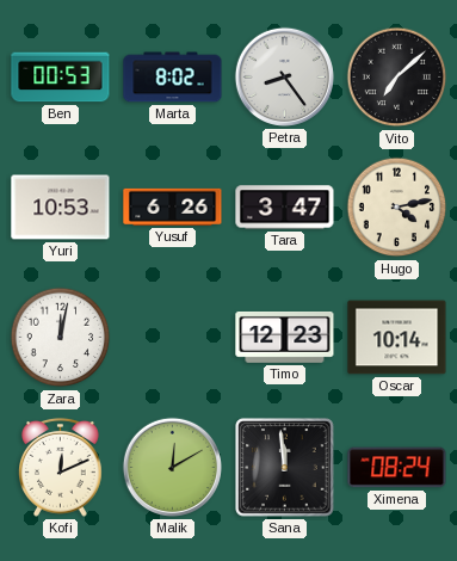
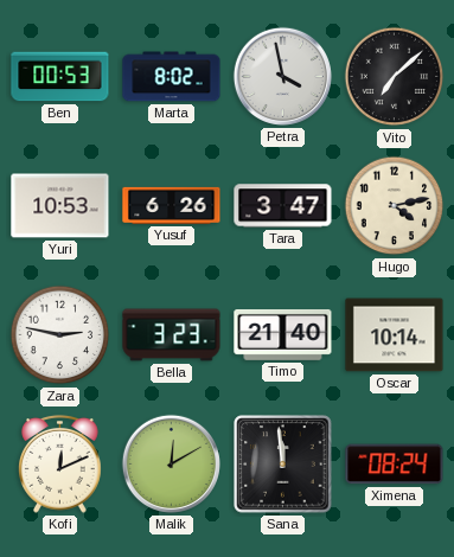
Petra: 8:24 -> 3:58
Zara: 12:02 -> 2:47
Bella: none -> 3:23
Timo: 12:23 -> 21:40
